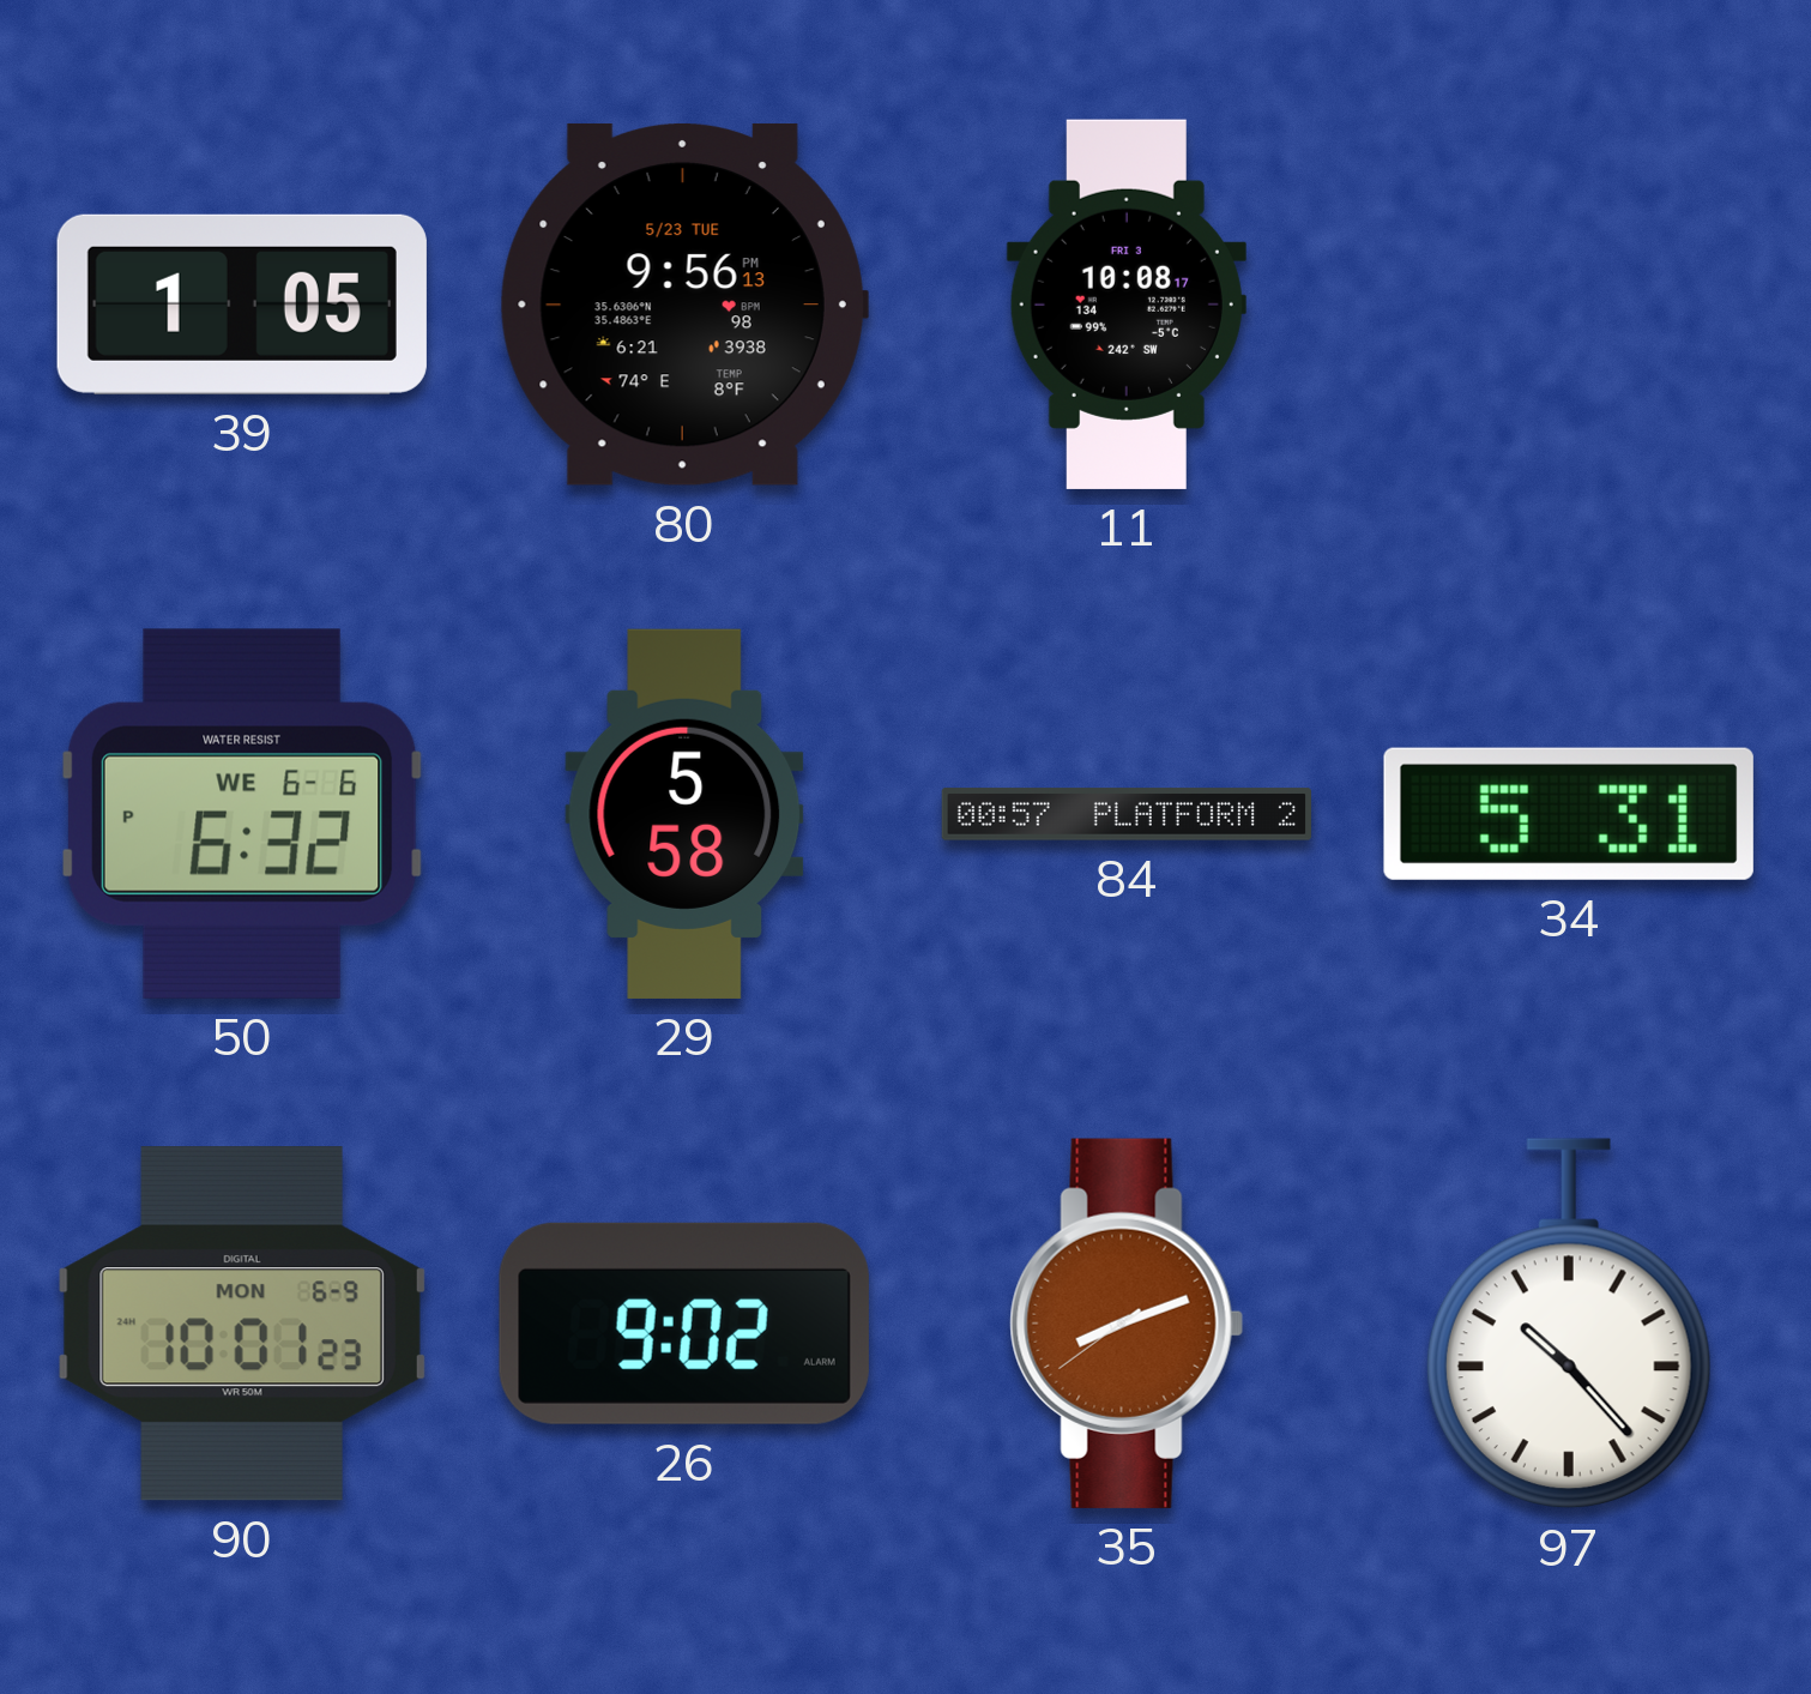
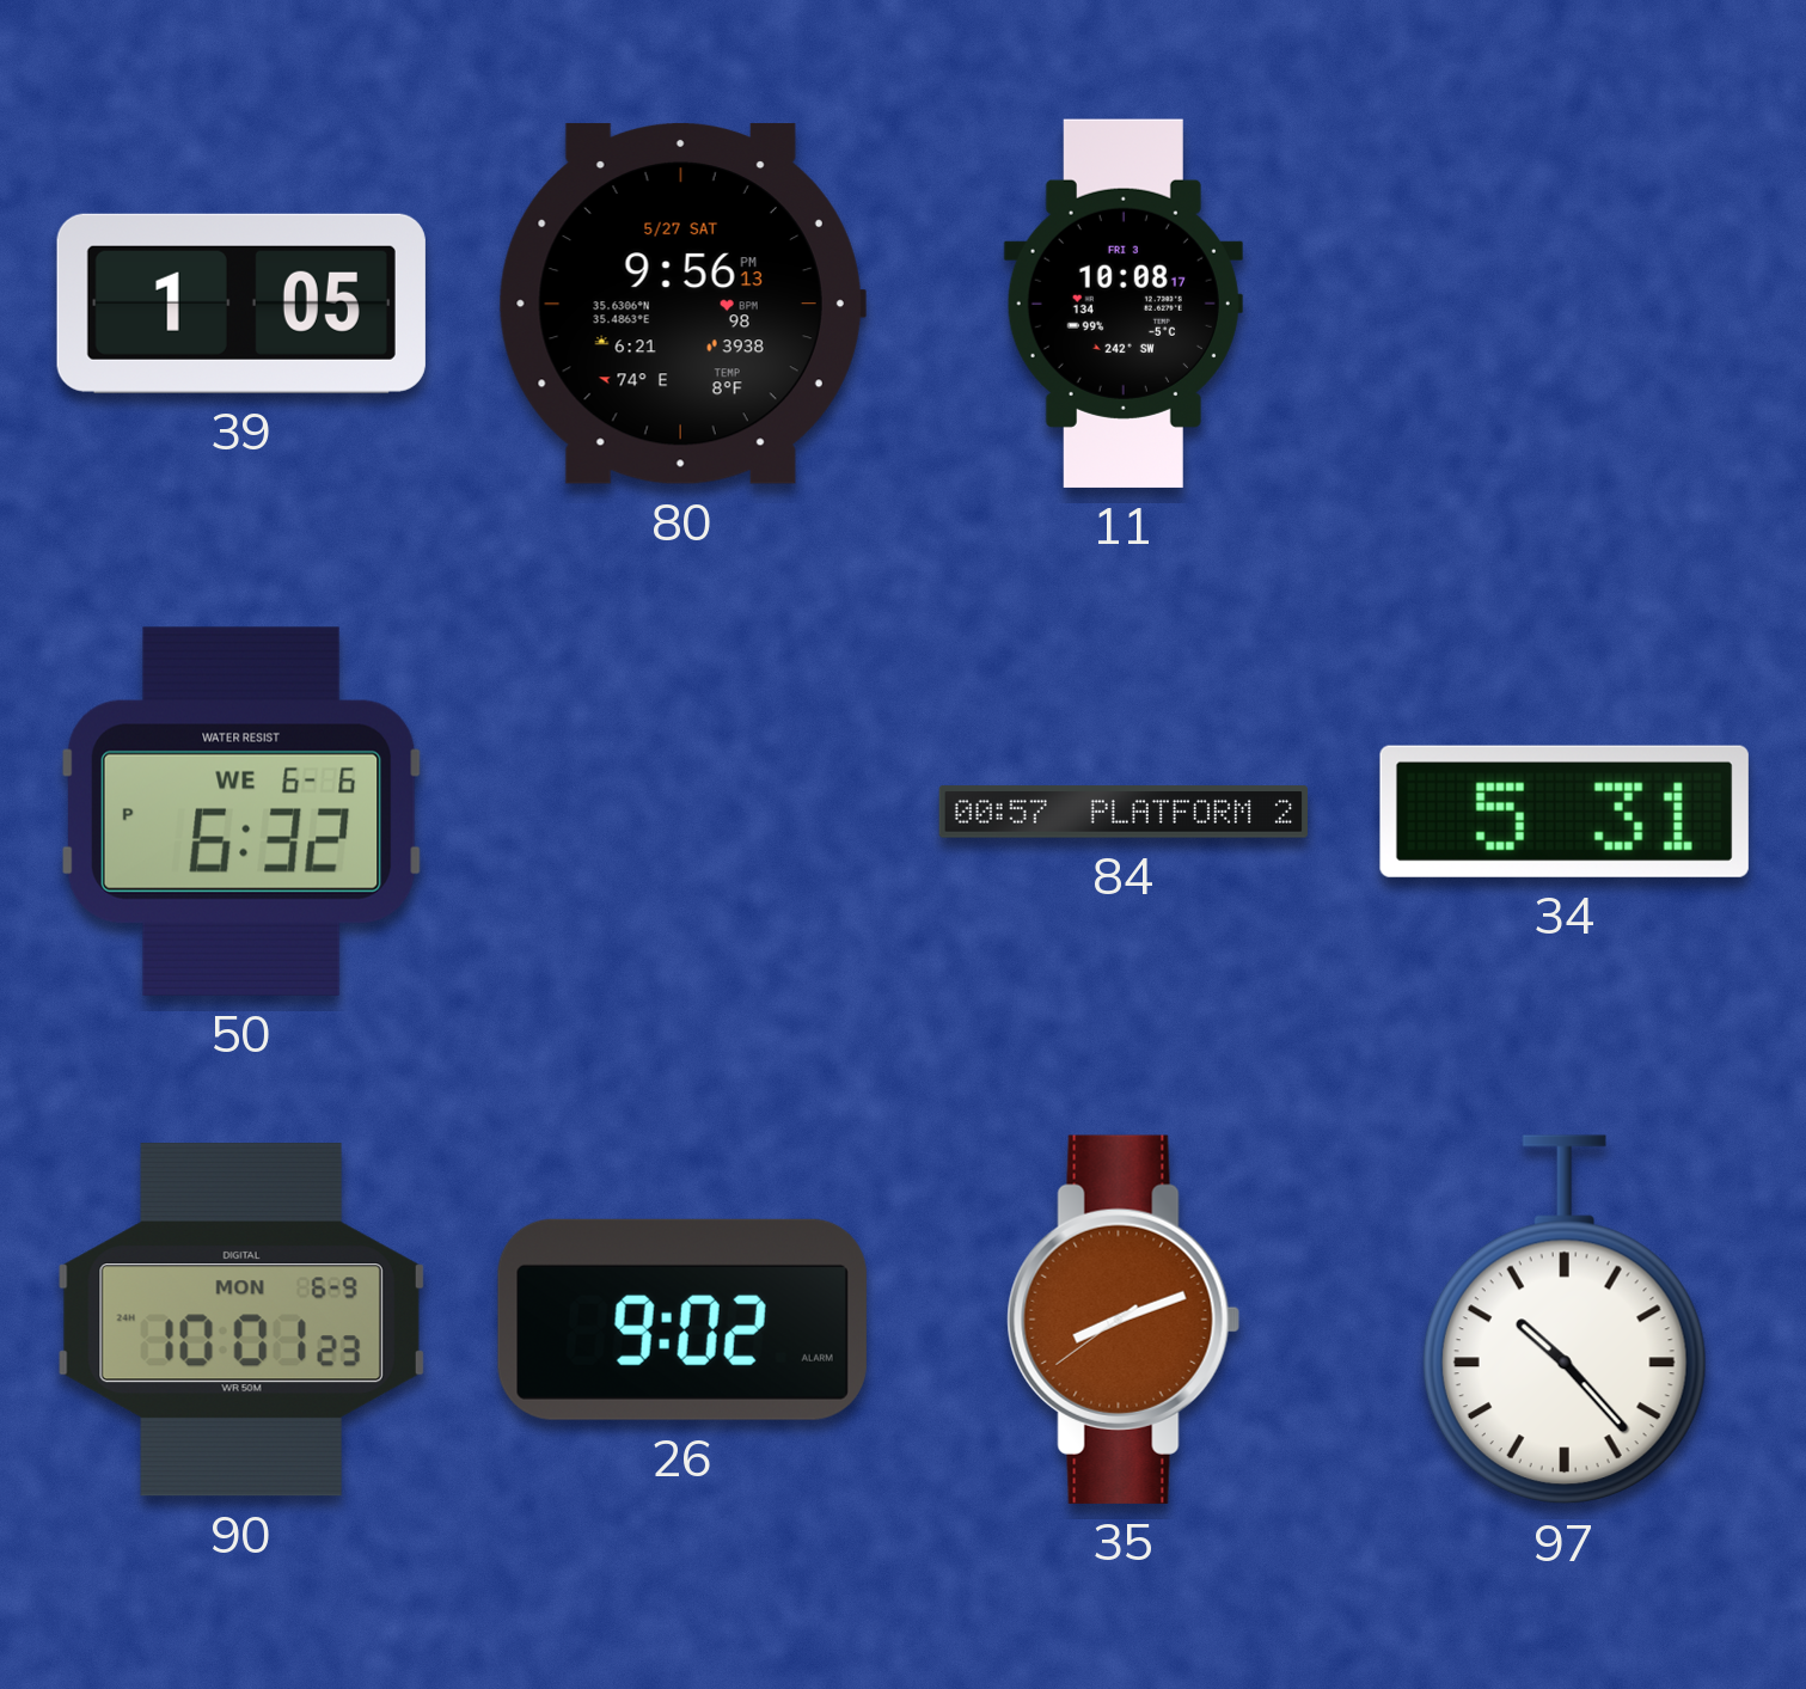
80 date: 5/23 TUE -> 5/27 SAT
29: 5:58 -> none
